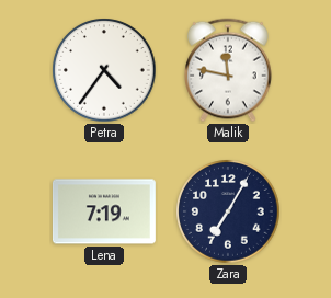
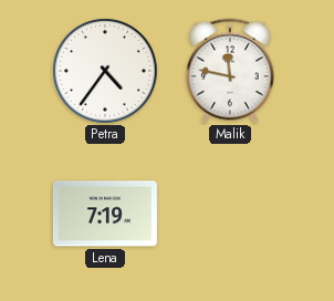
Zara: 7:05 -> none
